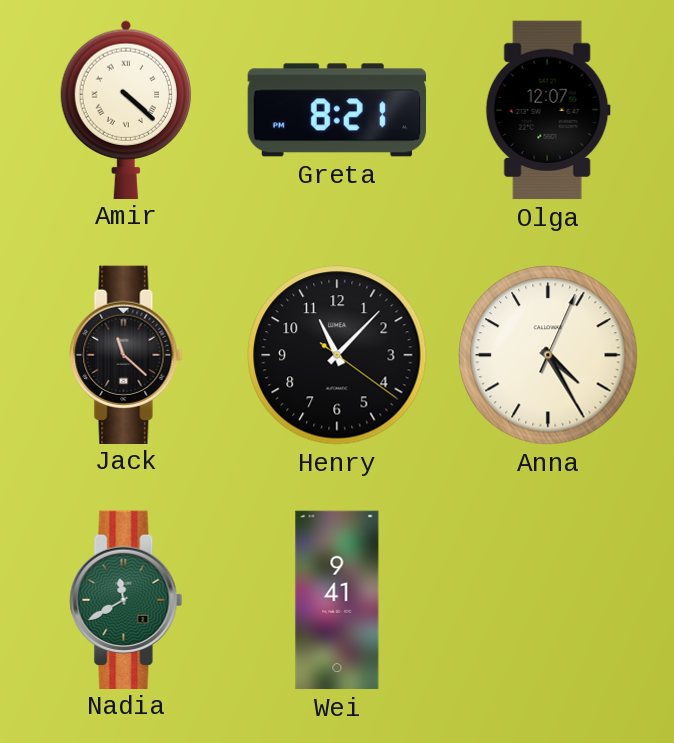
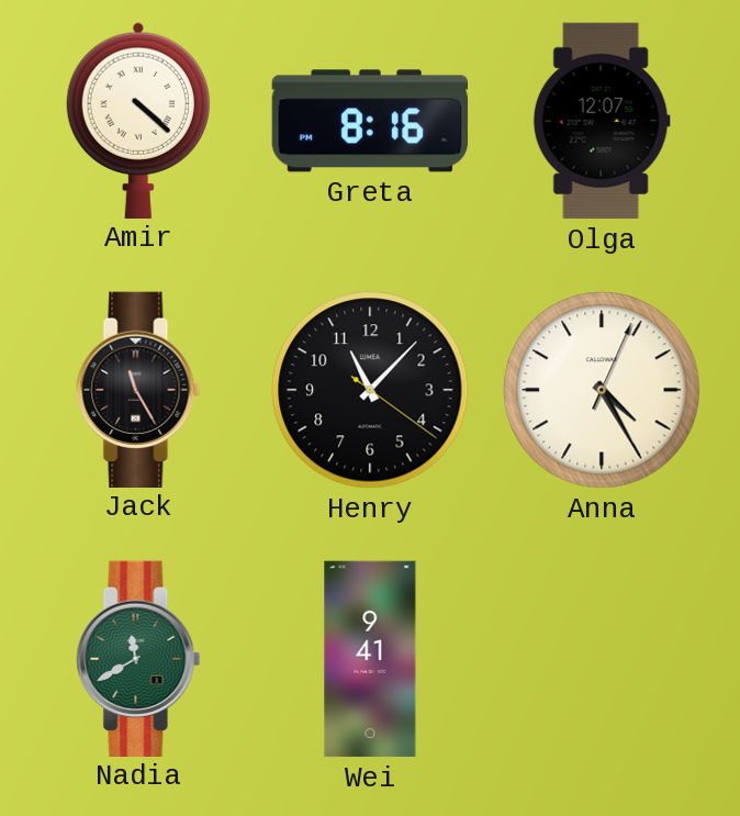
Greta: 8:21 -> 8:16
Jack: 11:22 -> 11:25
